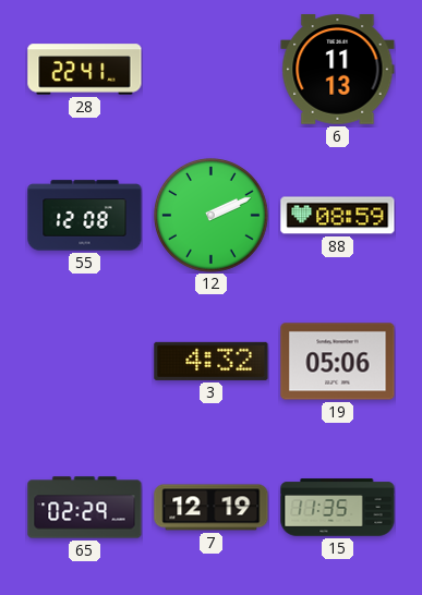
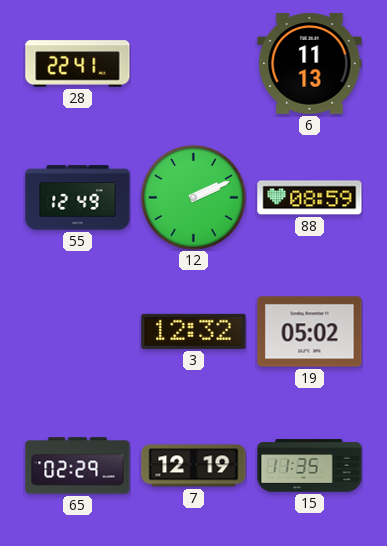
55: 12:08 -> 12:49
3: 4:32 -> 12:32
19: 05:06 -> 05:02
